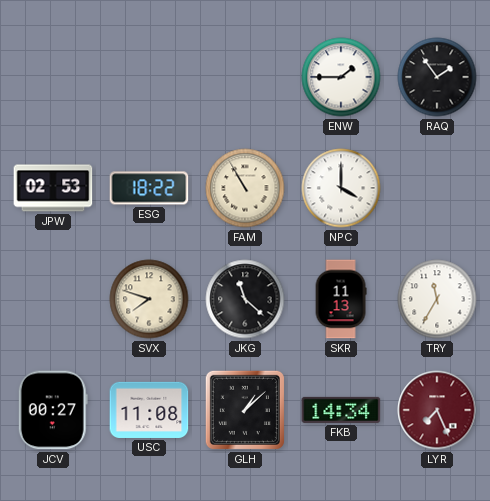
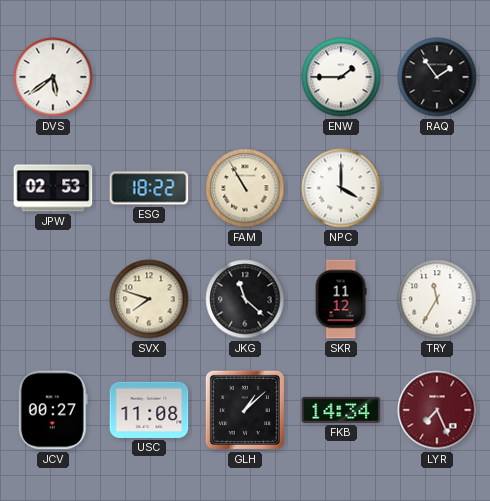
DVS: none -> 5:39
SKR: 11:13 -> 11:12
